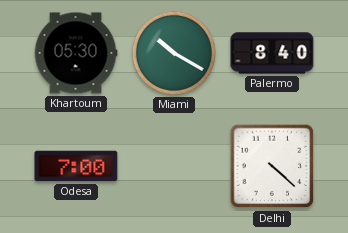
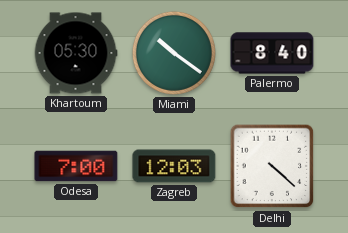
Miami: 10:20 -> 10:21
Zagreb: none -> 12:03
